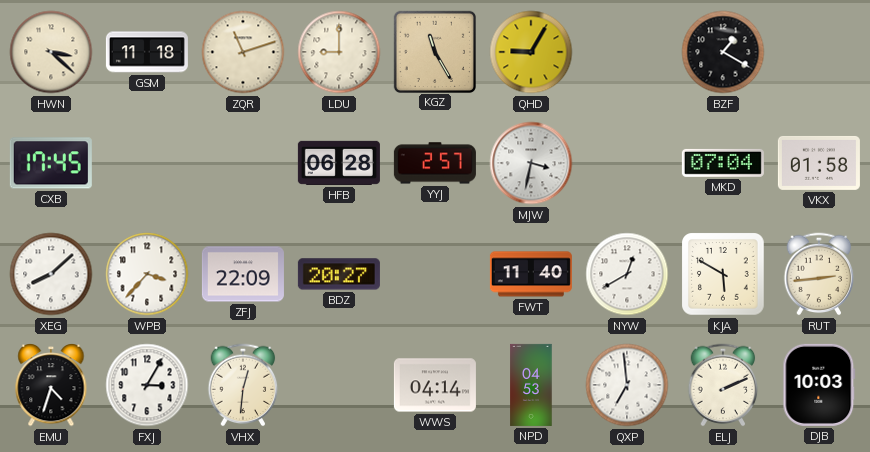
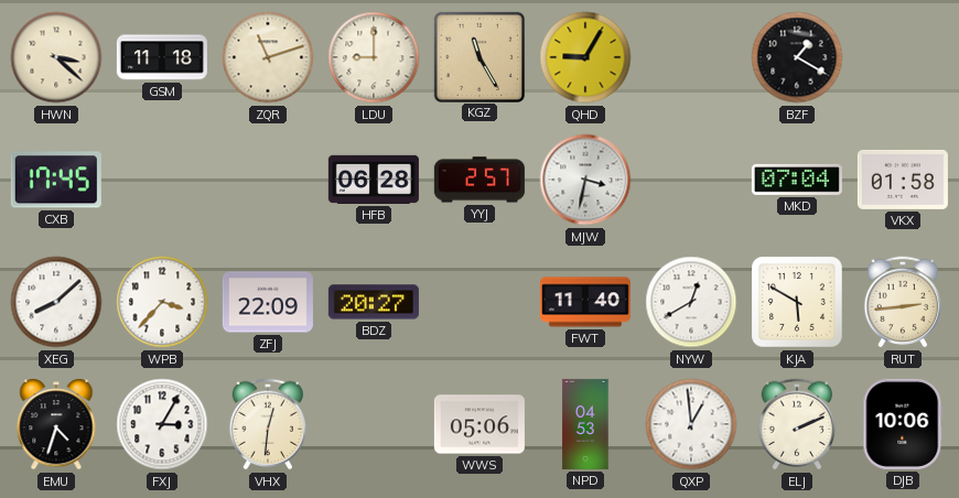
WWS: 04:14 -> 05:06
QXP: 6:59 -> 12:59
DJB: 10:03 -> 10:06
